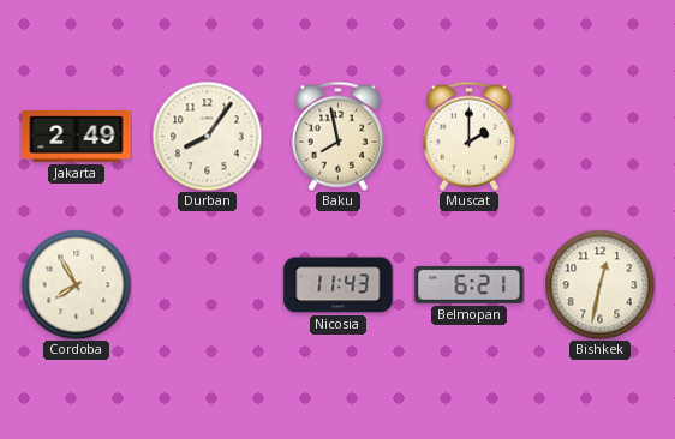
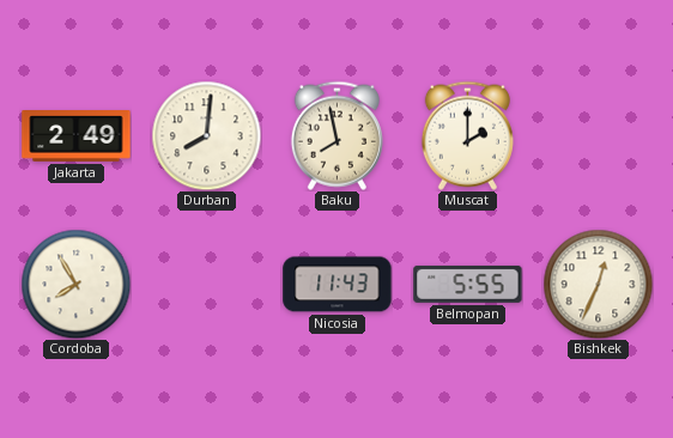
Durban: 8:06 -> 8:01
Belmopan: 6:21 -> 5:55
Bishkek: 12:32 -> 12:34
